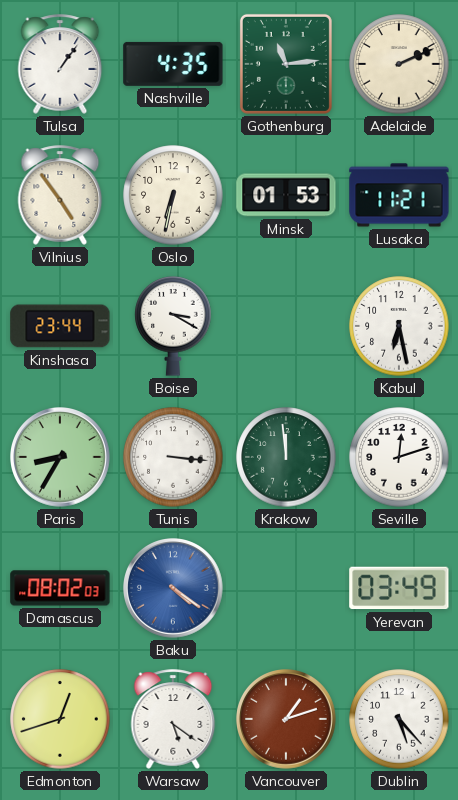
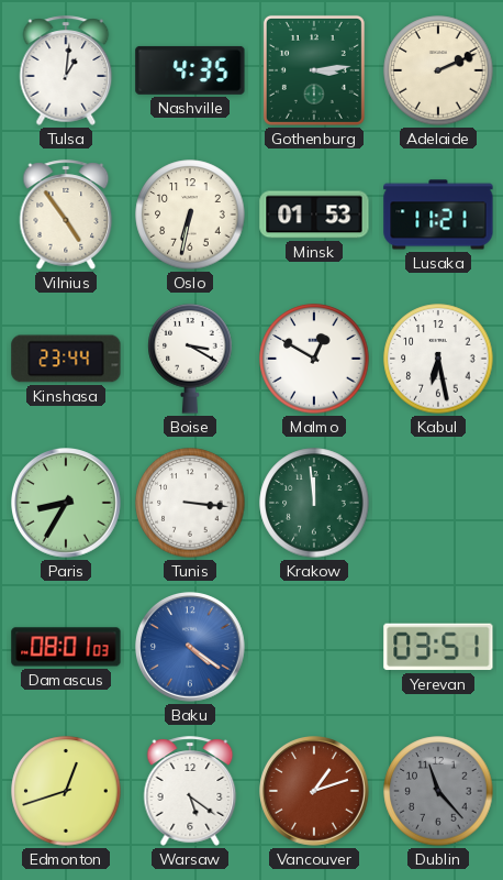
Tulsa: 1:06 -> 1:01
Gothenburg: 11:14 -> 3:14
Malmo: none -> 12:50
Seville: 12:12 -> none
Damascus: 08:02 -> 08:01
Yerevan: 03:49 -> 03:51
Dublin: 5:23 -> 11:23
Dublin dial: white -> grey
